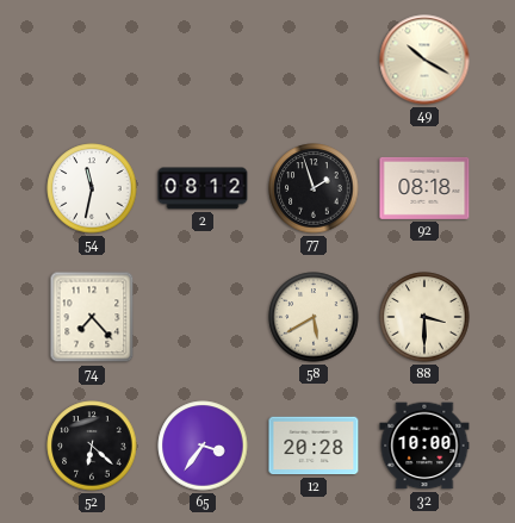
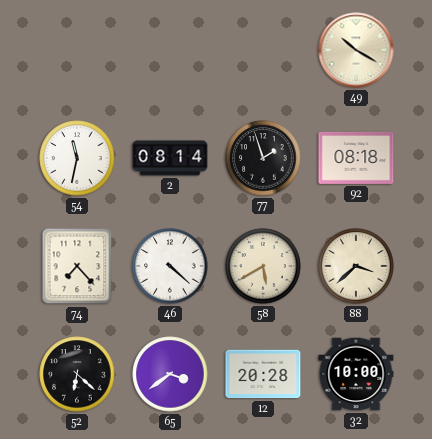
2: 08:12 -> 08:14
46: none -> 4:22
88: 3:30 -> 3:38
65: 3:36 -> 3:39
